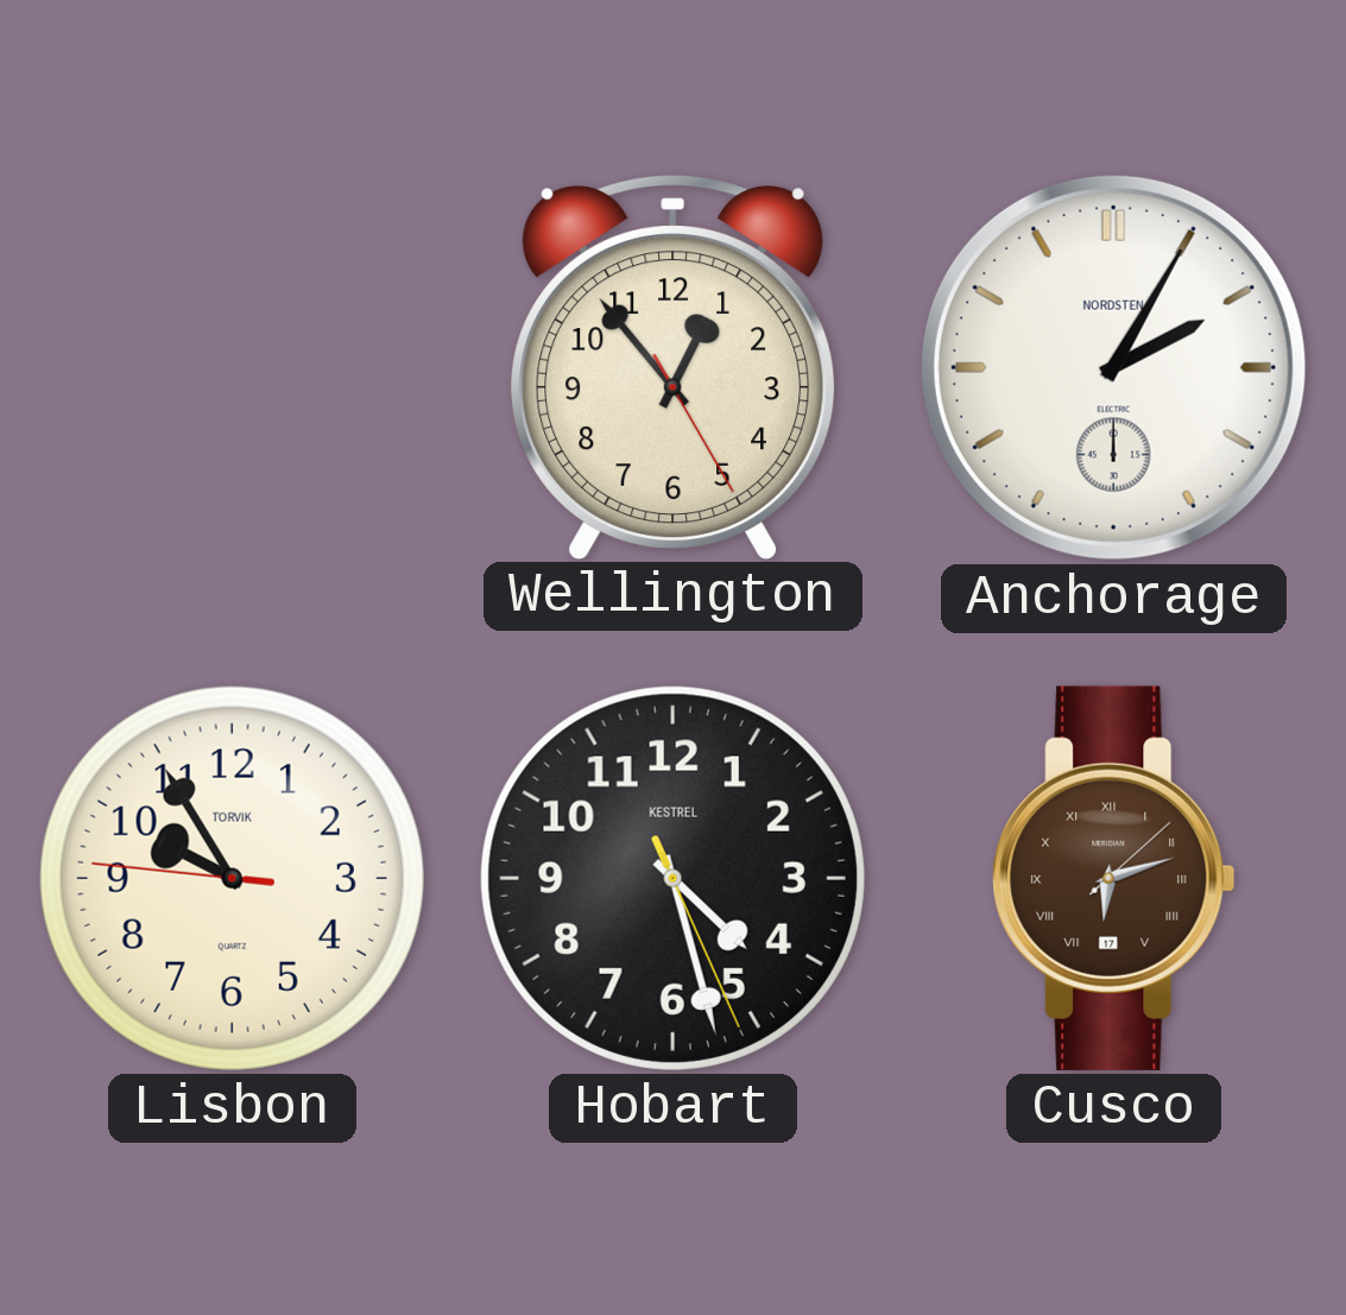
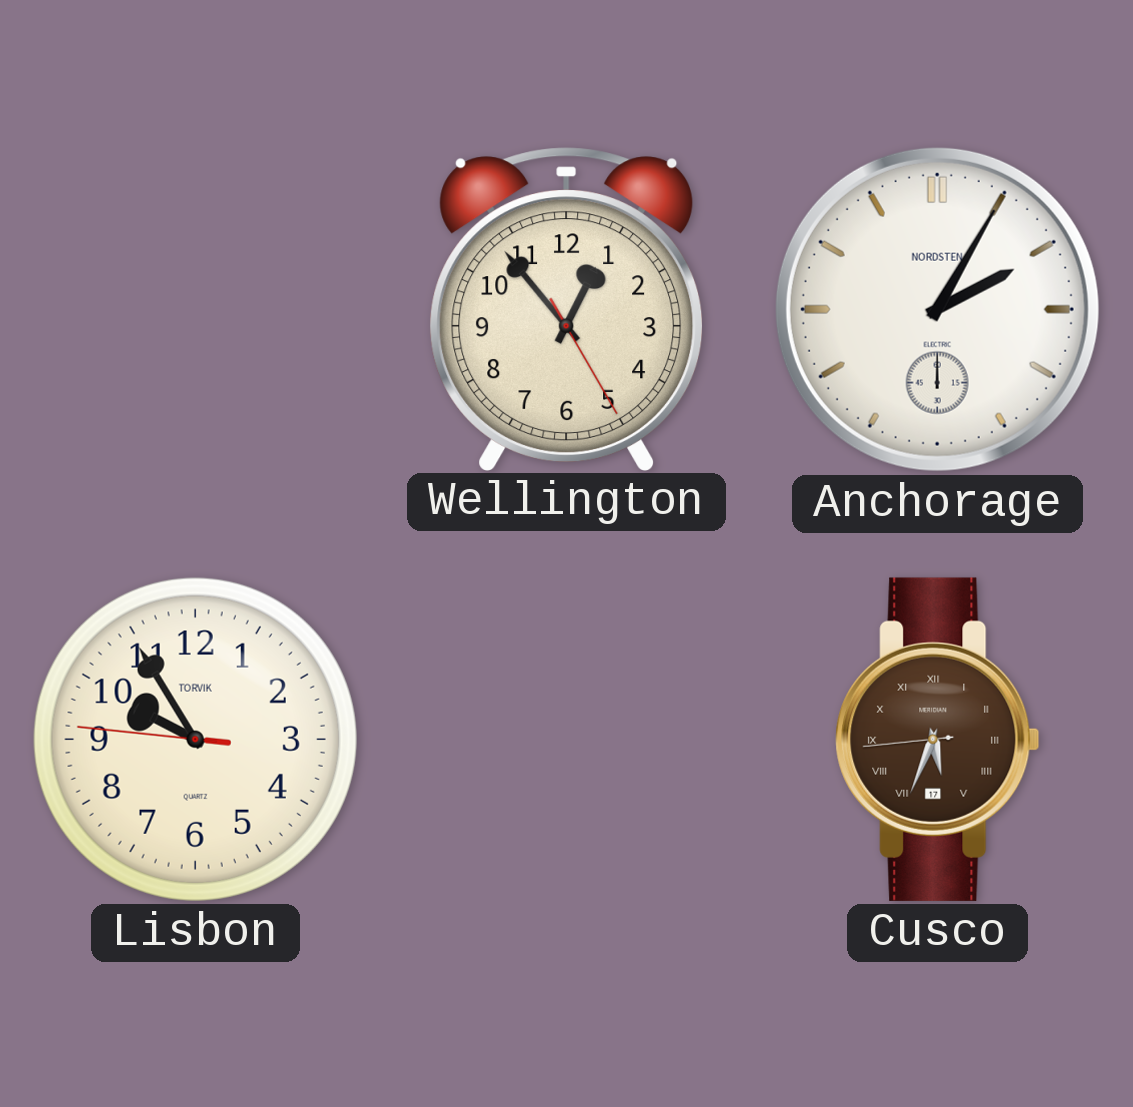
Hobart: 4:27 -> none
Cusco: 6:12 -> 5:33
